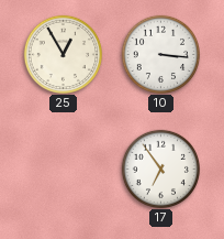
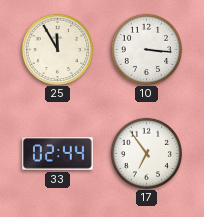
25: 12:55 -> 11:55
33: none -> 02:44
